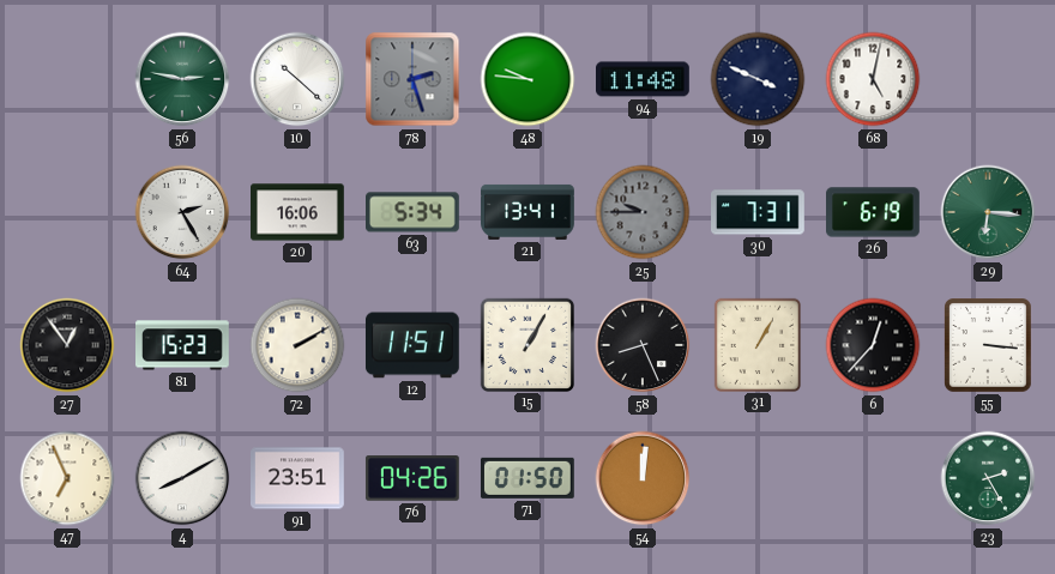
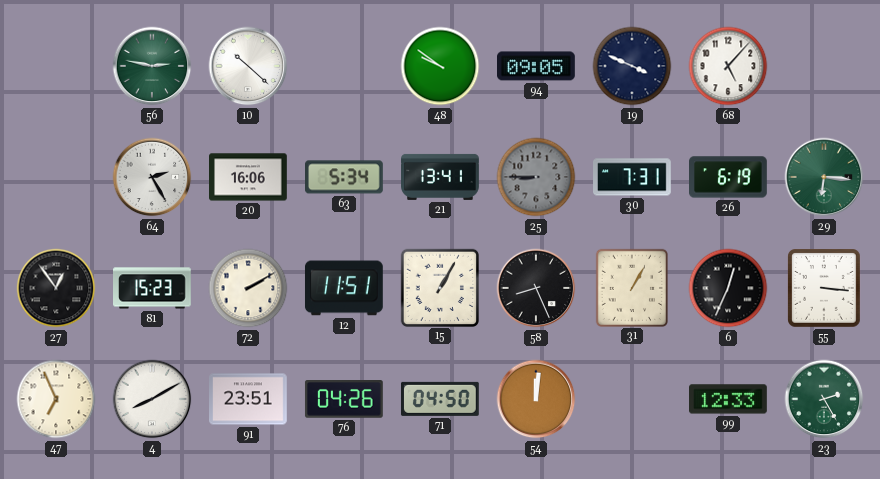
78: 2:27 -> none
48: 9:46 -> 9:51
94: 11:48 -> 09:05
68: 5:02 -> 5:07
25: 9:45 -> 8:45
6: 12:37 -> 12:34
71: 01:50 -> 04:50
99: none -> 12:33
